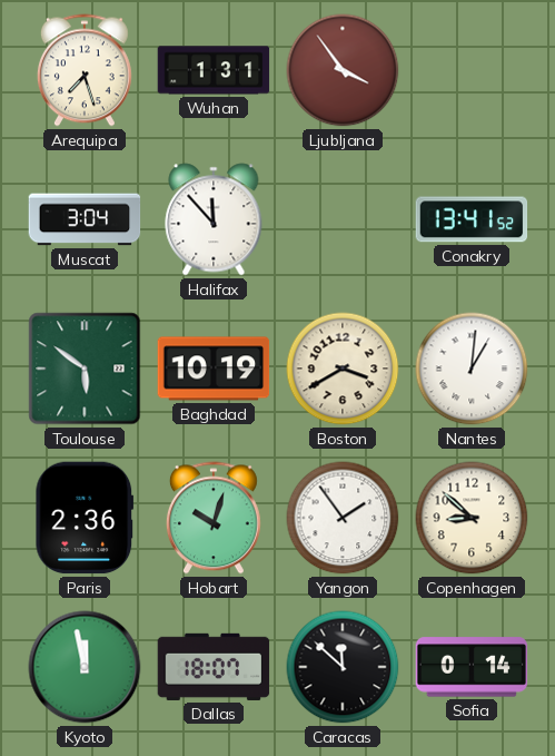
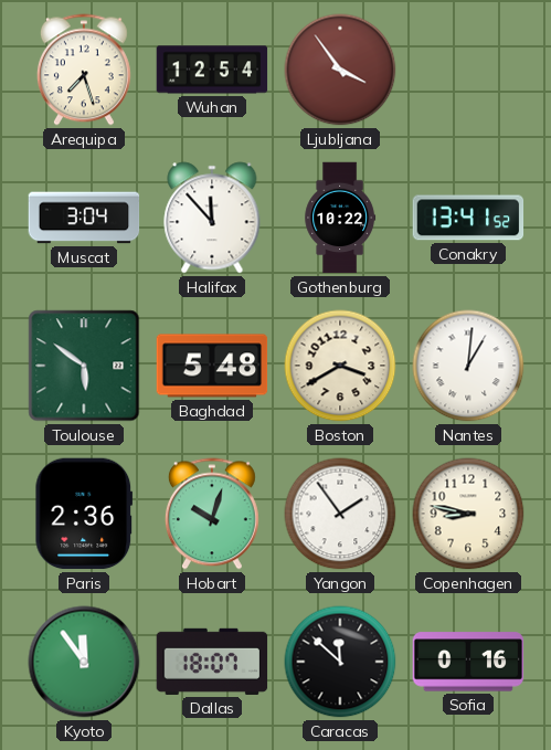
Wuhan: 1:31 -> 12:54
Gothenburg: none -> 10:22
Baghdad: 10:19 -> 5:48
Copenhagen: 8:52 -> 8:47
Kyoto: 11:58 -> 11:54
Sofia: 0:14 -> 0:16
